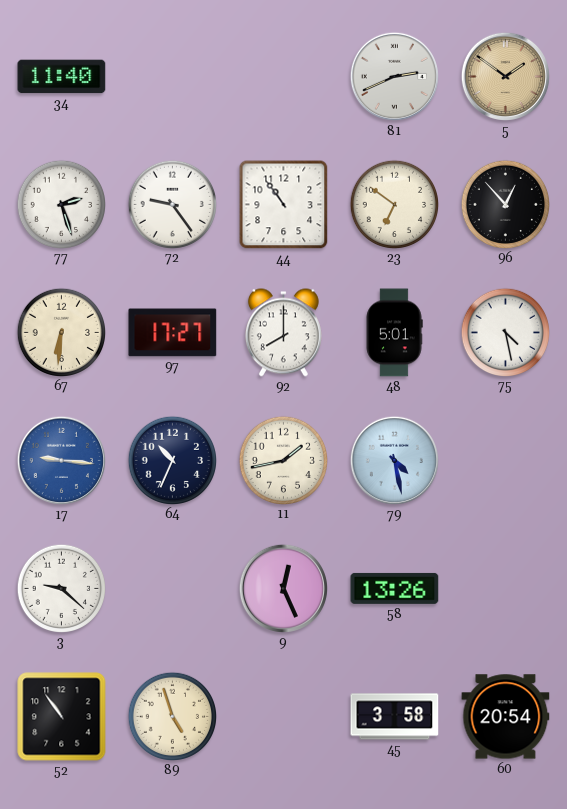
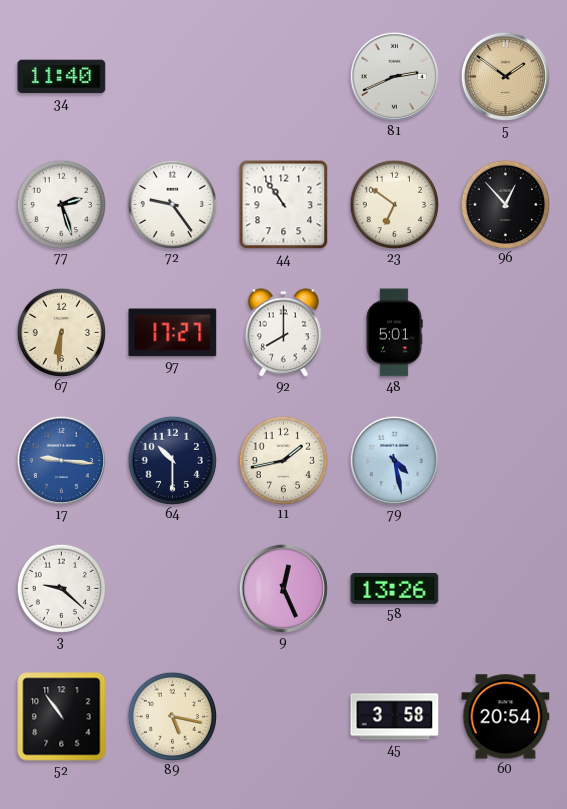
75: 4:28 -> none
64: 10:34 -> 10:30
89: 4:57 -> 5:17
